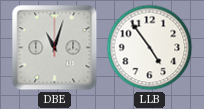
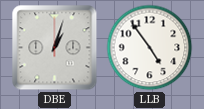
DBE: 11:03 -> 1:03
